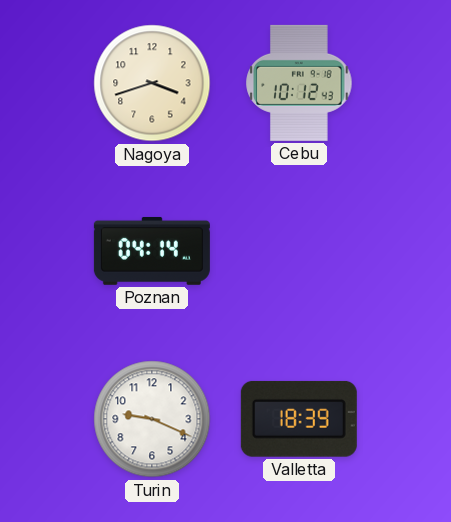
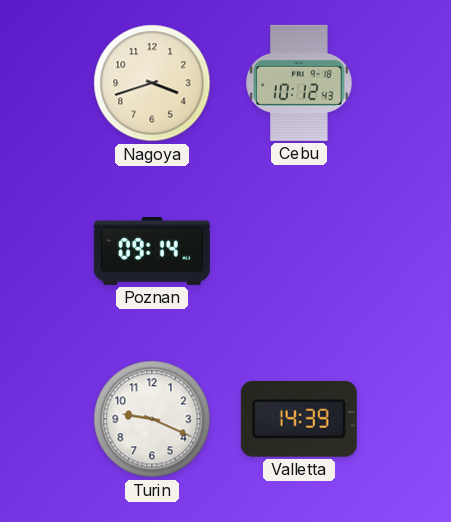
Poznan: 04:14 -> 09:14
Valletta: 18:39 -> 14:39
